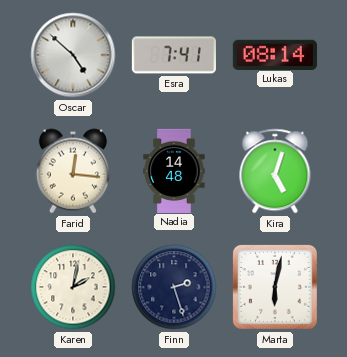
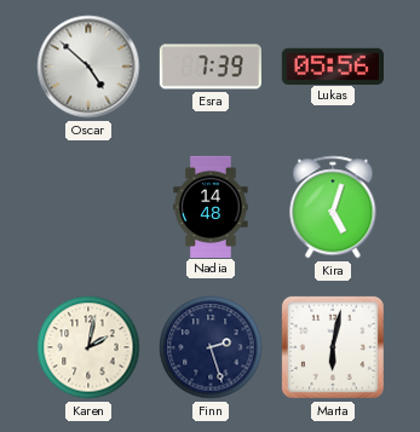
Esra: 7:41 -> 7:39
Lukas: 08:14 -> 05:56
Farid: 12:16 -> none
